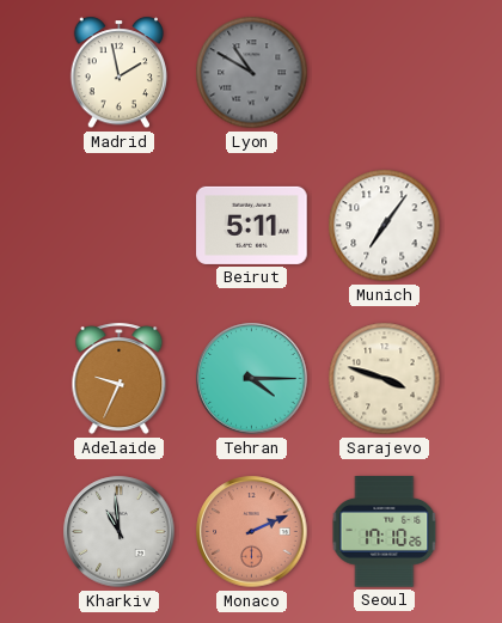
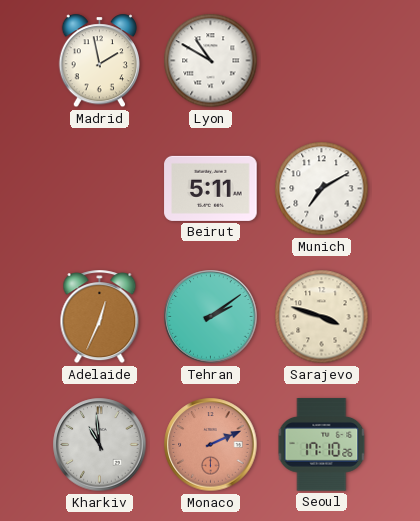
Lyon dial: grey -> white
Munich: 7:06 -> 7:10
Adelaide: 9:34 -> 12:34
Tehran: 4:15 -> 2:09
